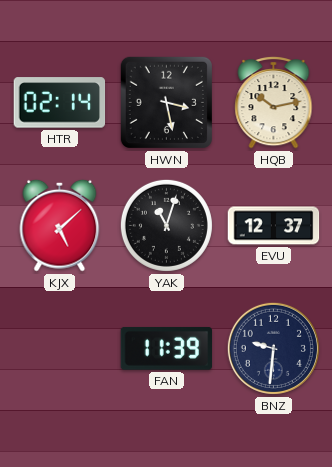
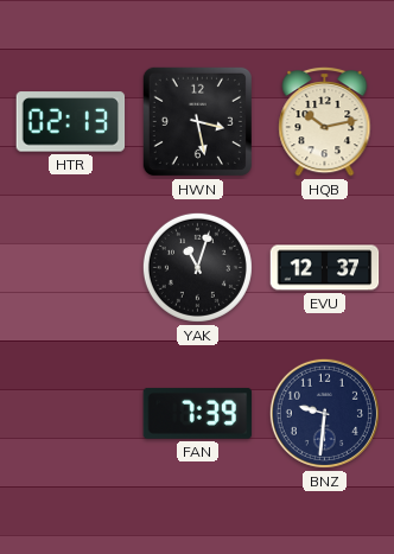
HTR: 02:14 -> 02:13
KJX: 5:08 -> none
FAN: 11:39 -> 7:39
